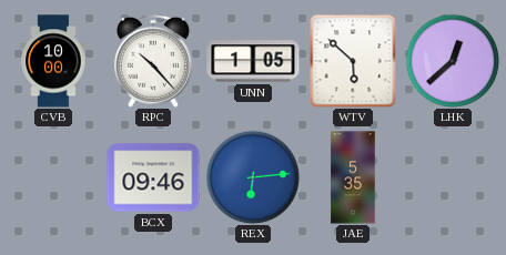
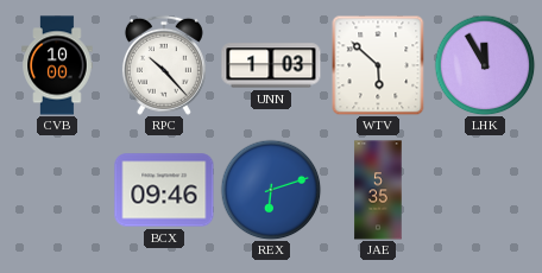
UNN: 1:05 -> 1:03
LHK: 12:38 -> 11:55
REX: 6:14 -> 6:12
